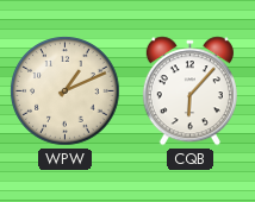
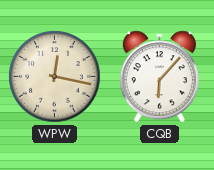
WPW: 1:11 -> 12:17
